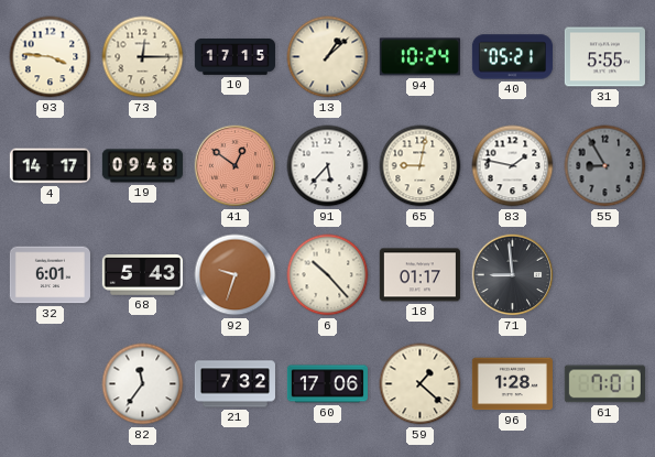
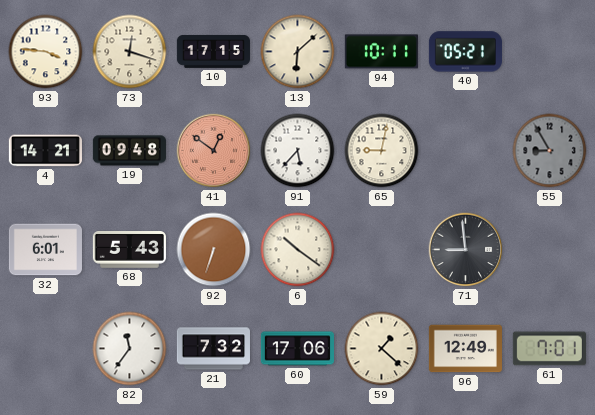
73: 12:15 -> 12:18
13: 1:08 -> 6:08
94: 10:24 -> 10:11
31: 5:55 -> none
4: 14:17 -> 14:21
83: 1:47 -> none
92: 9:33 -> 6:33
6: 10:23 -> 10:21
18: 01:17 -> none
96: 1:28 -> 12:49
